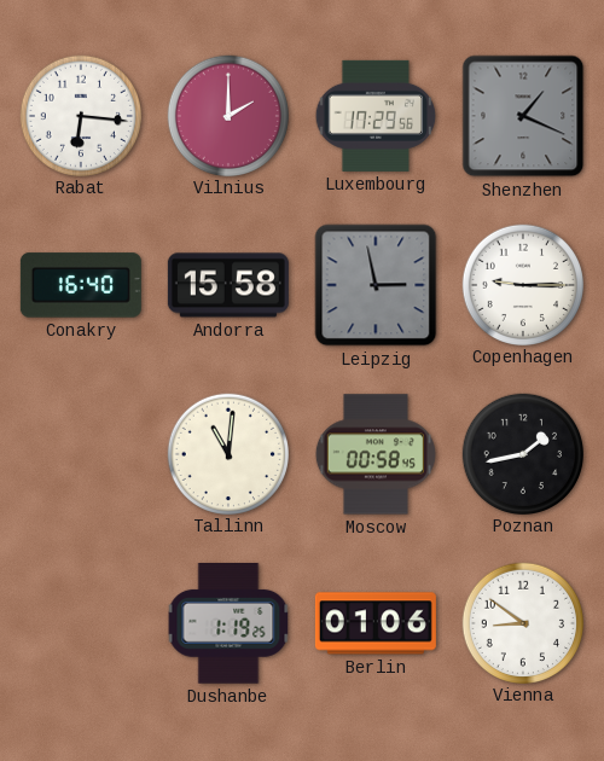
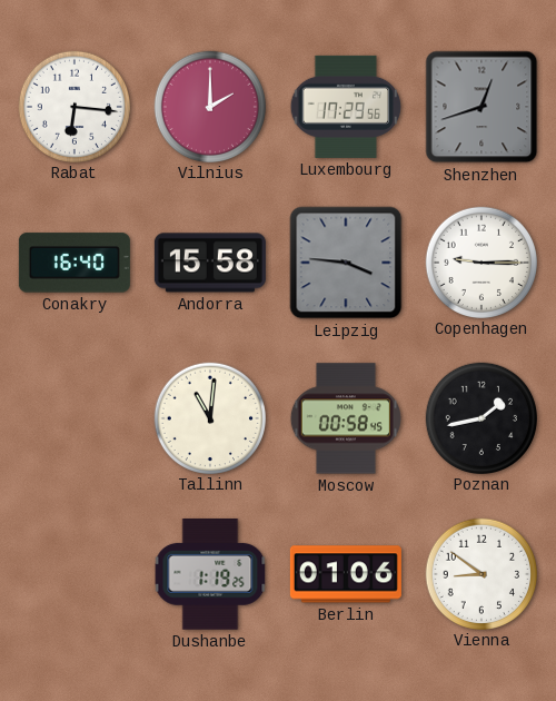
Shenzhen: 1:19 -> 12:42
Leipzig: 2:58 -> 3:46
